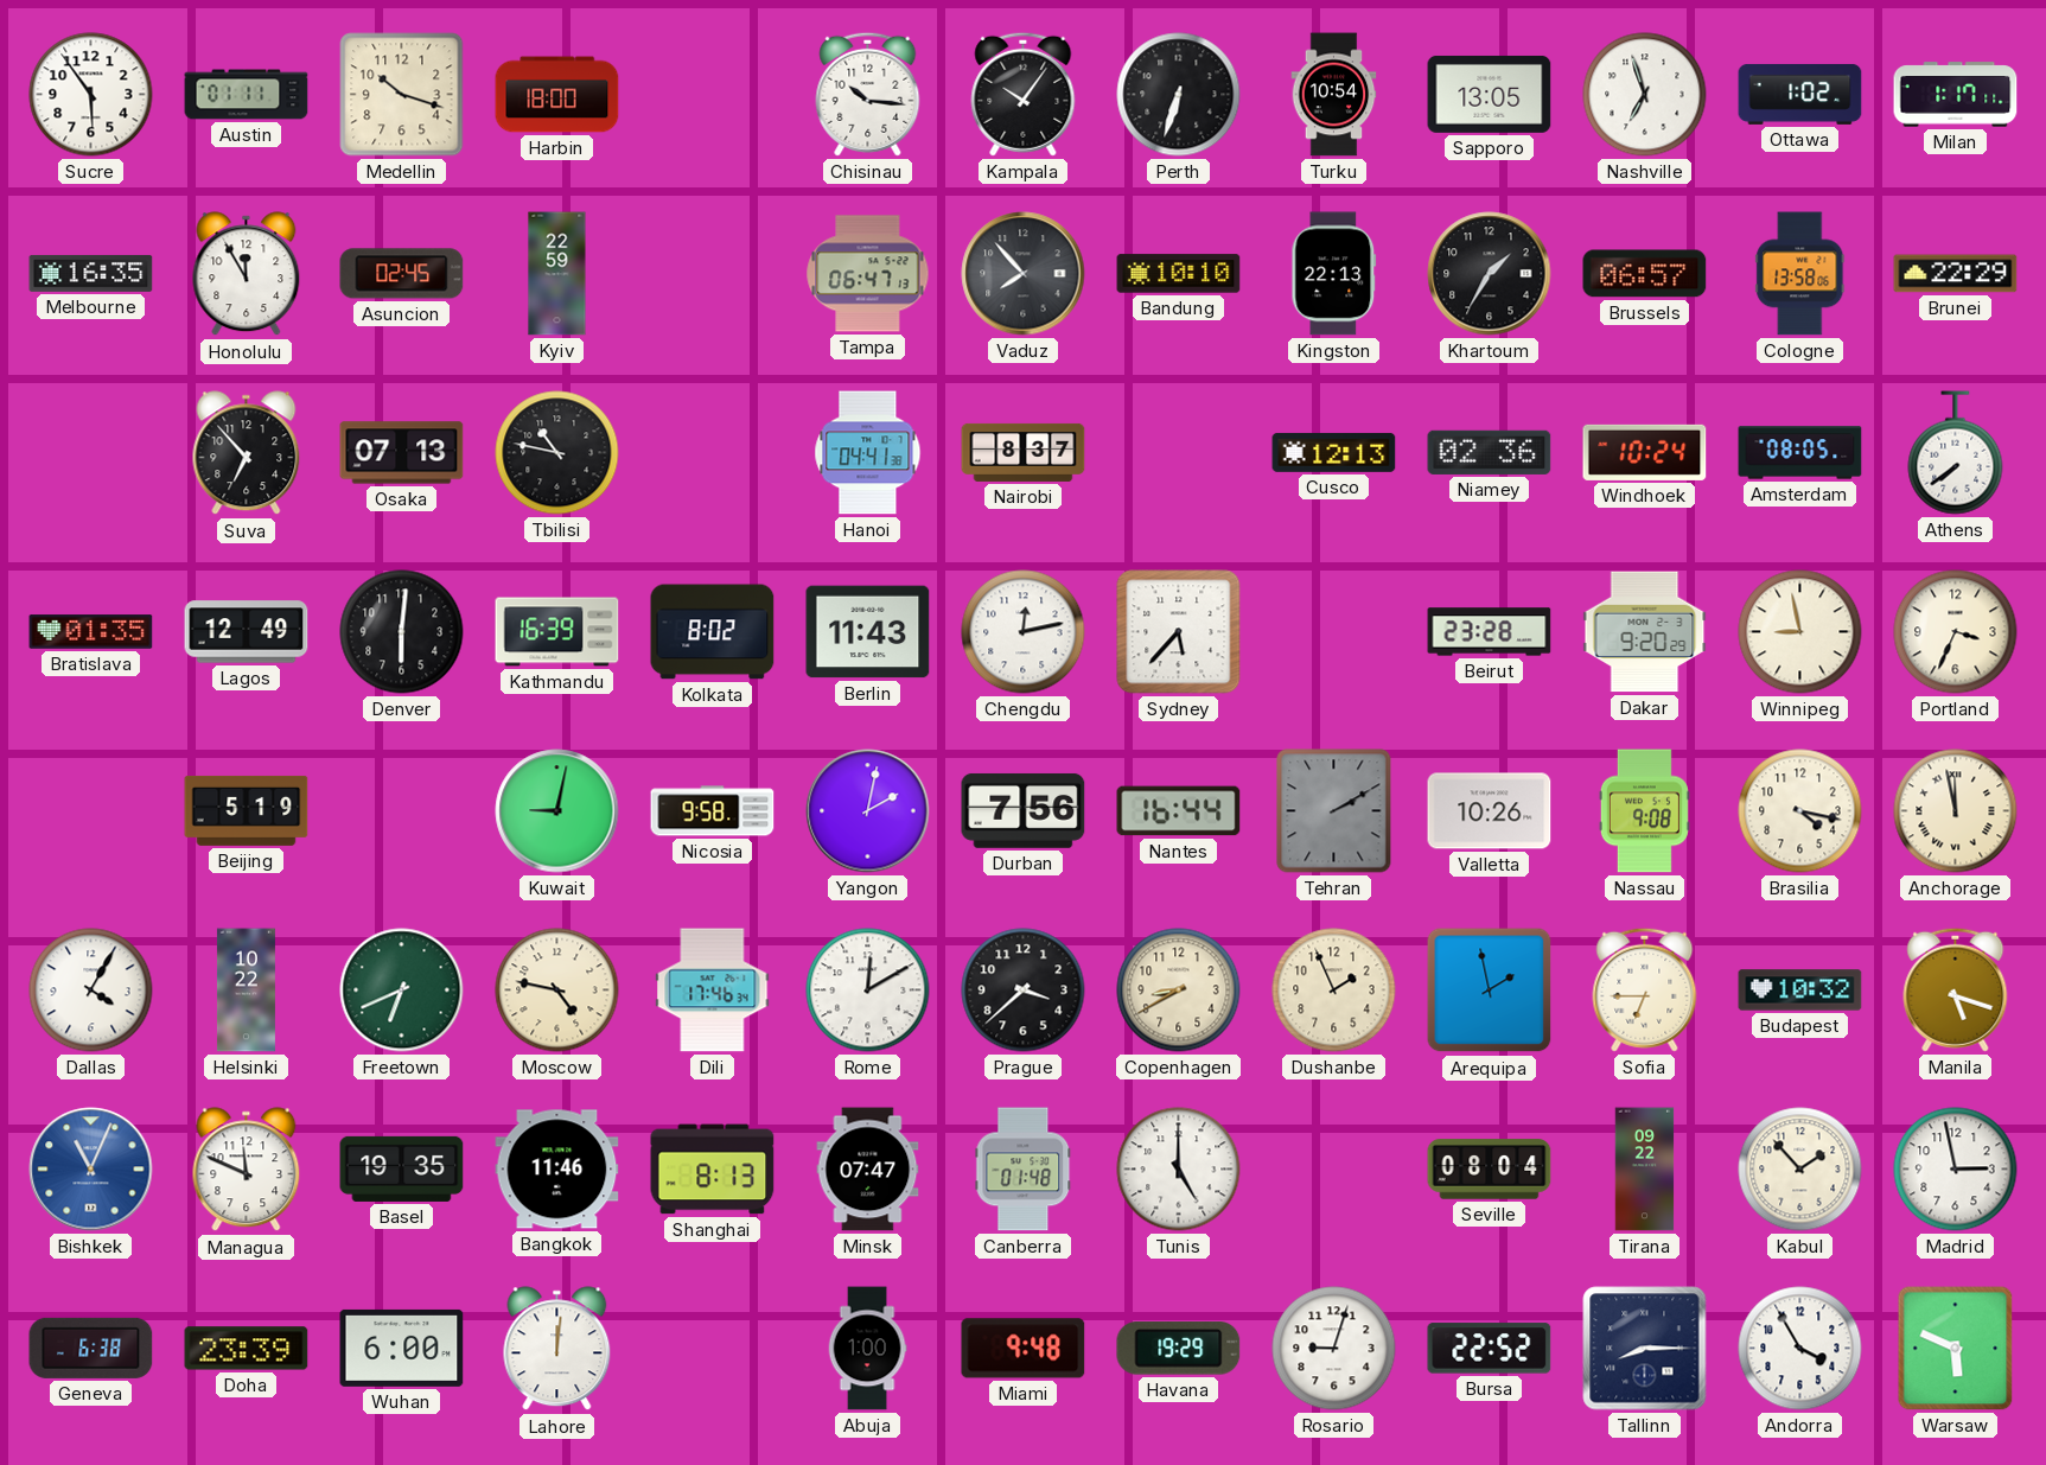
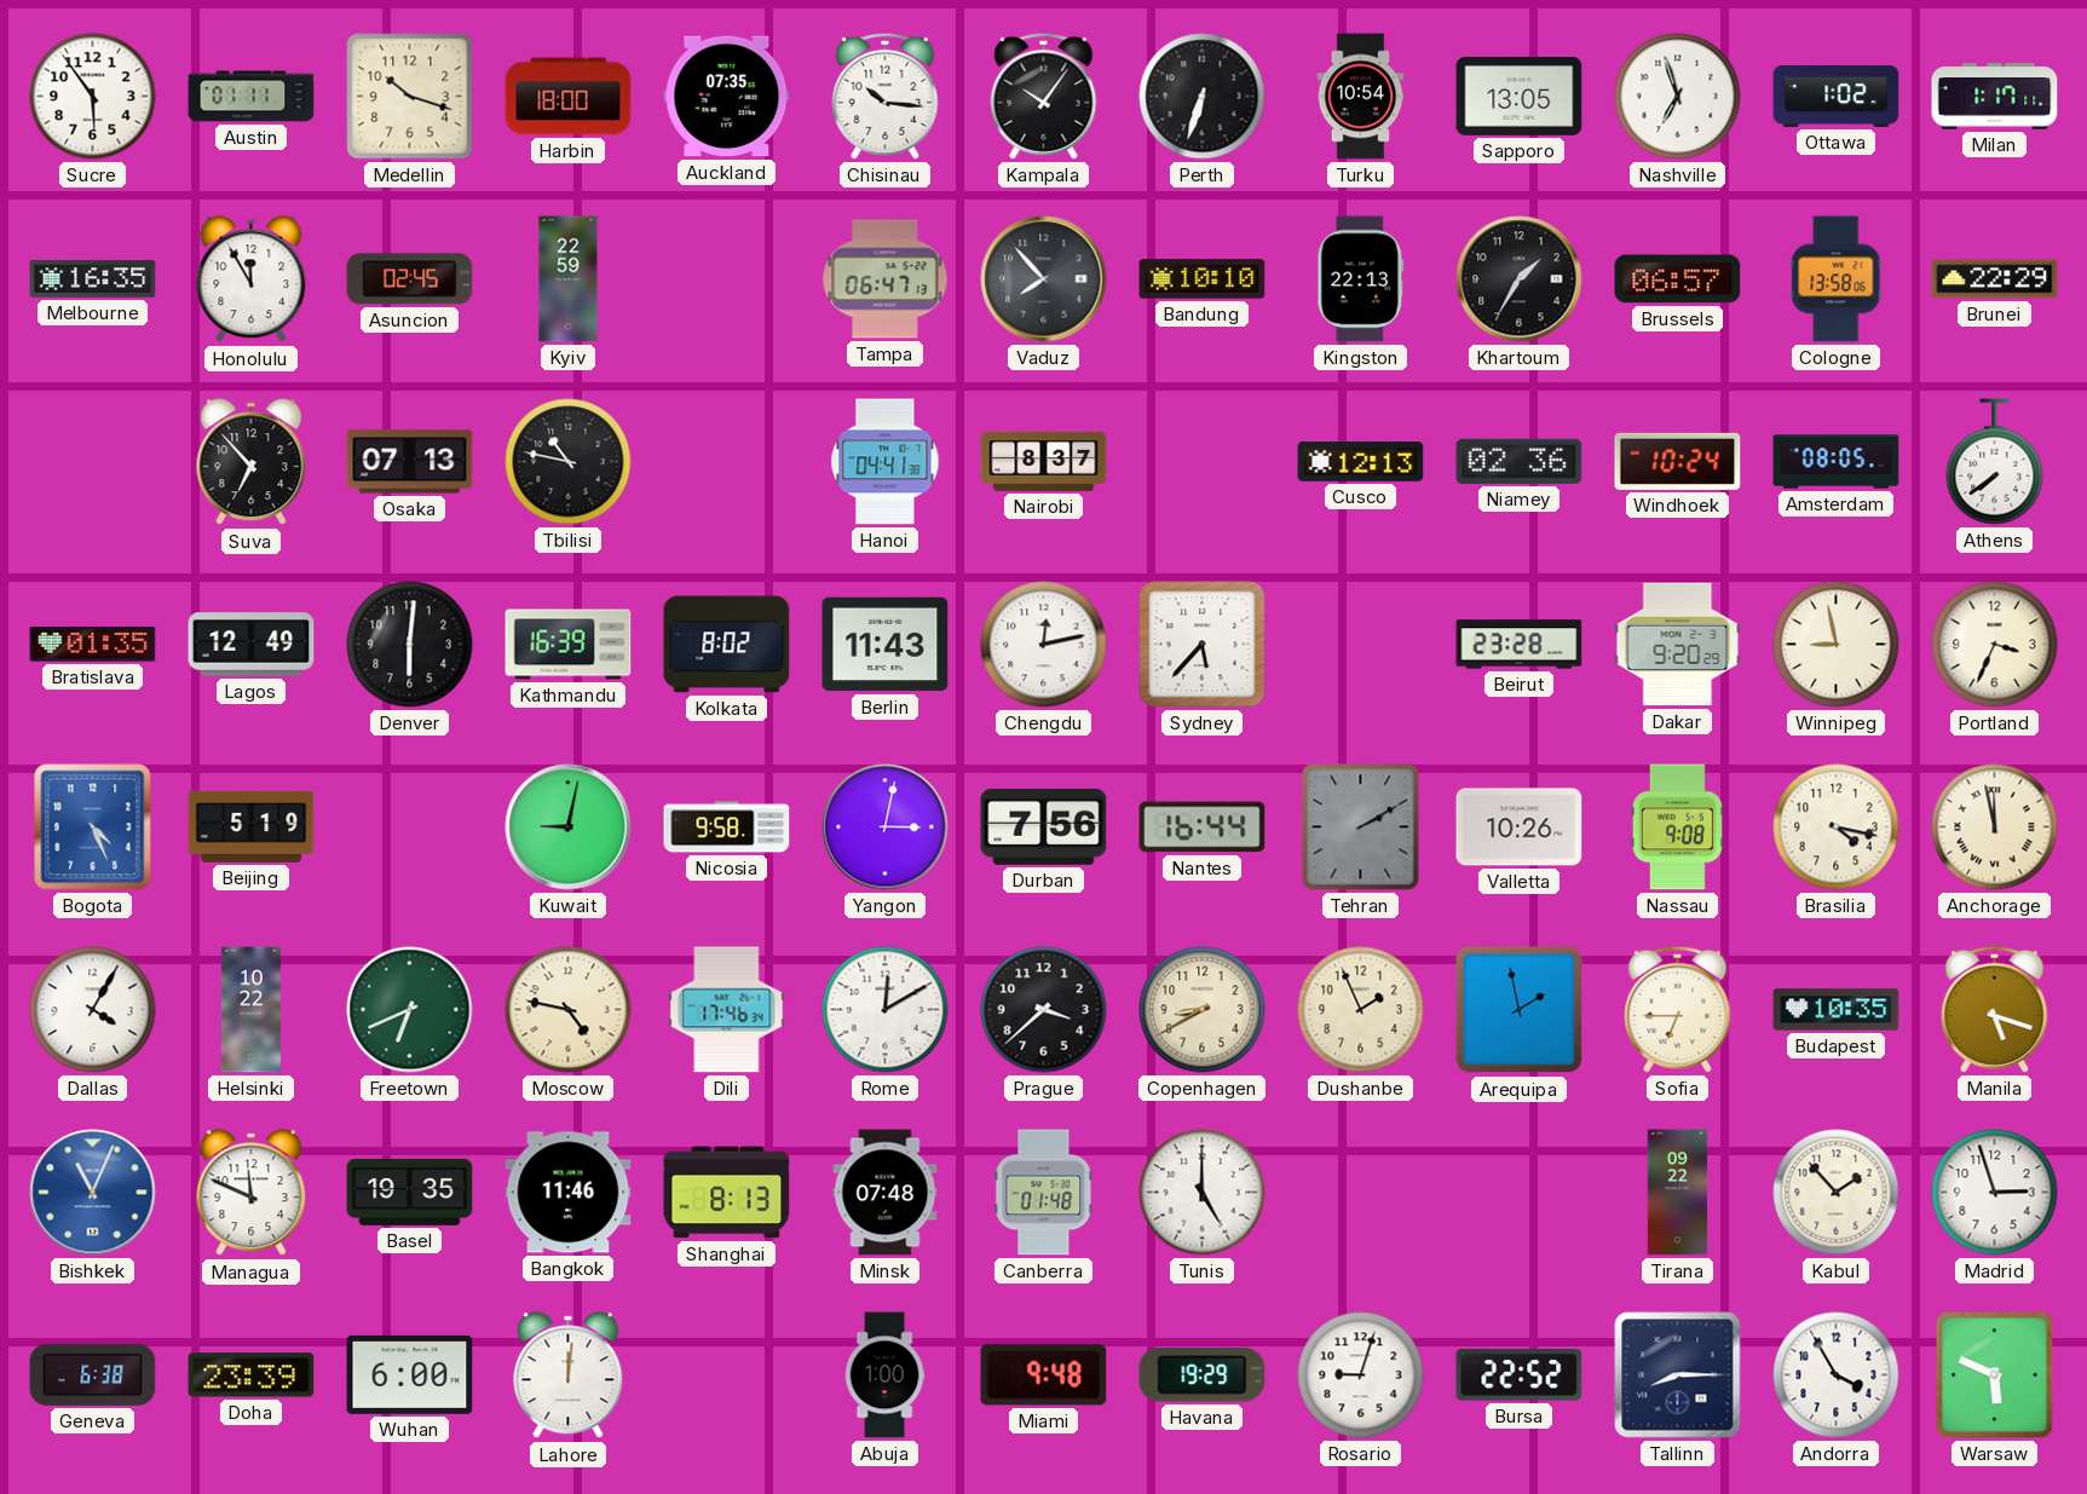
Auckland: none -> 07:35
Bogota: none -> 4:26
Yangon: 2:02 -> 3:02
Budapest: 10:32 -> 10:35
Minsk: 07:47 -> 07:48
Seville: 08:04 -> none
Madrid: 2:58 -> 2:57
